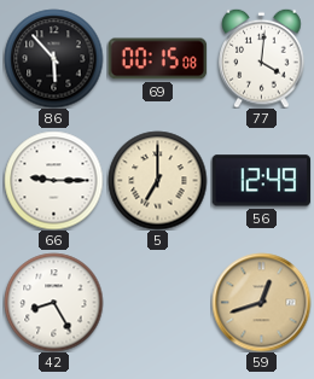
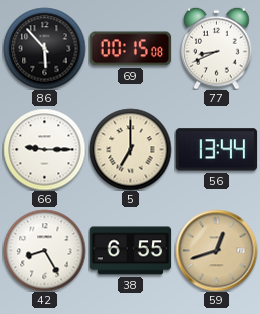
77: 4:01 -> 8:41
56: 12:49 -> 13:44
38: none -> 6:55
